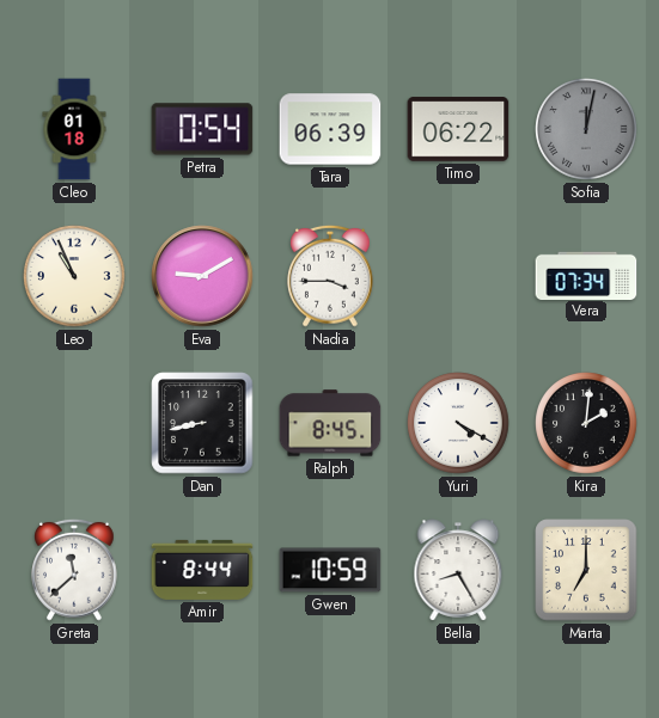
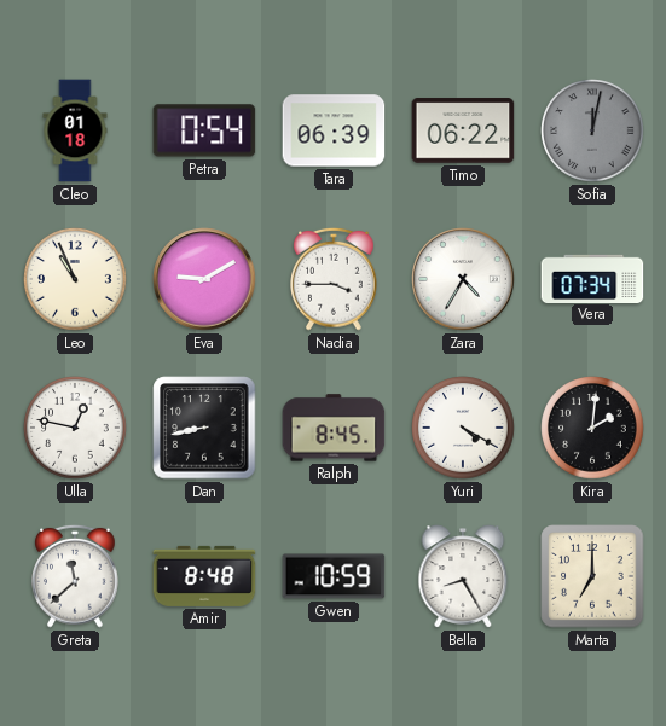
Zara: none -> 4:35
Ulla: none -> 12:47
Amir: 8:44 -> 8:48
